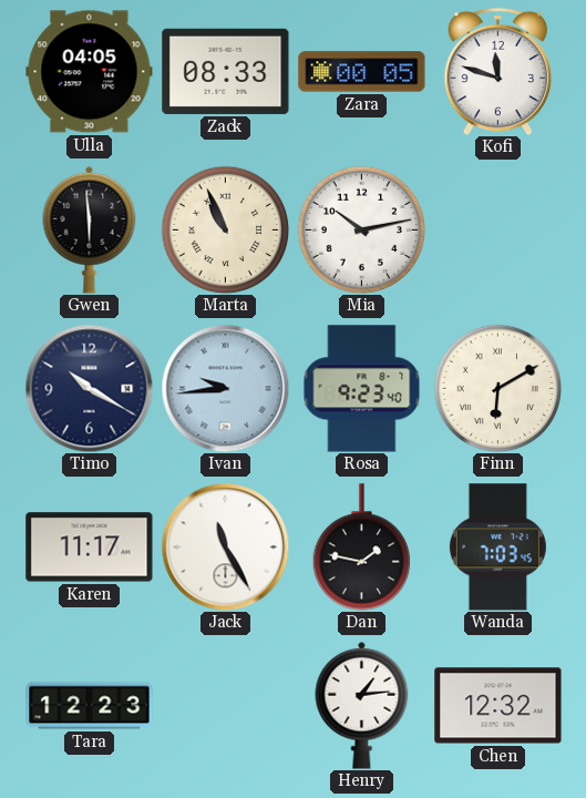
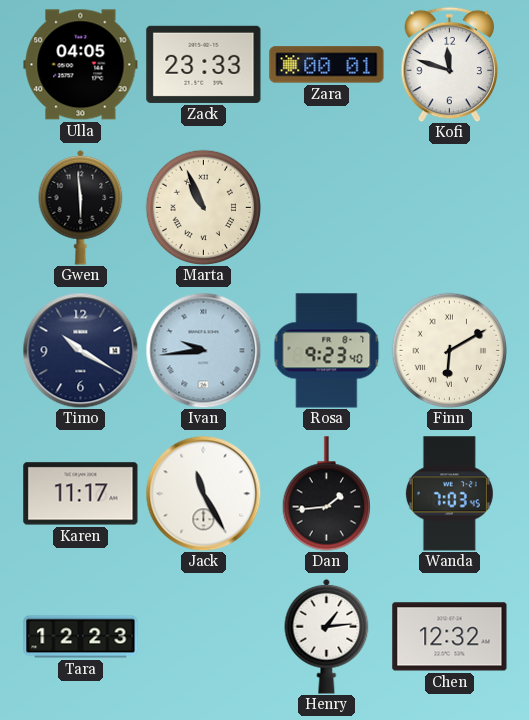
Zack: 08:33 -> 23:33
Zara: 00:05 -> 00:01
Mia: 10:13 -> none
Dan: 1:47 -> 1:44
